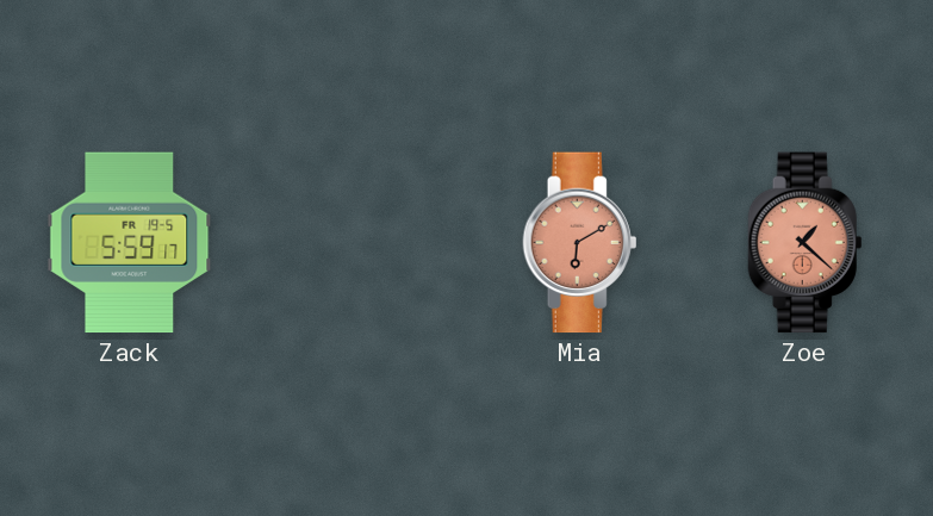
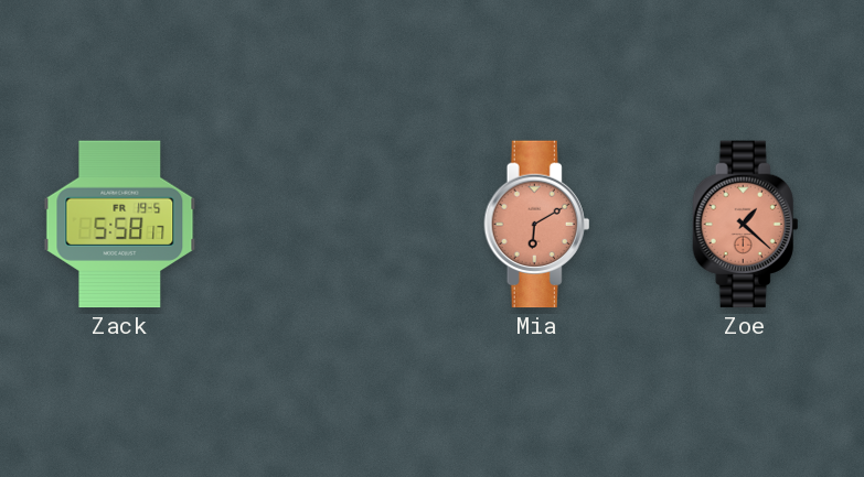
Zack: 5:59 -> 5:58
